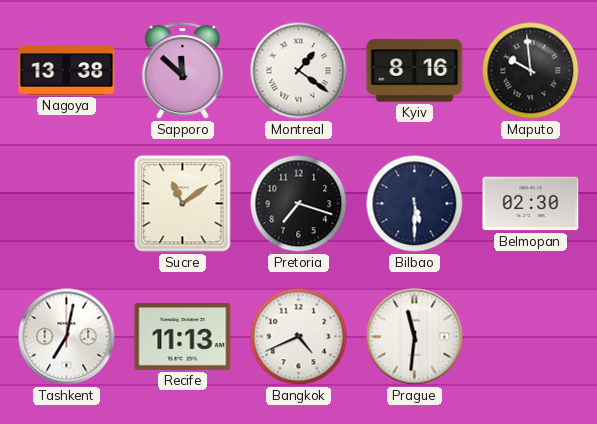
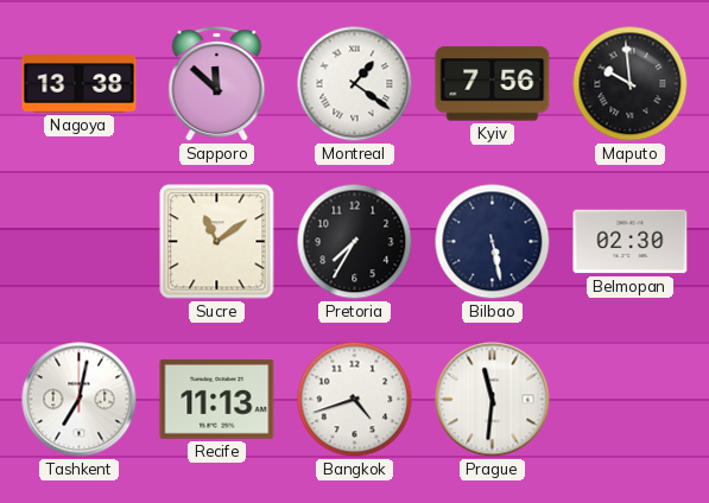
Kyiv: 8:16 -> 7:56
Pretoria: 7:18 -> 7:35
Bilbao: 5:30 -> 5:28
Bangkok: 4:41 -> 4:42
